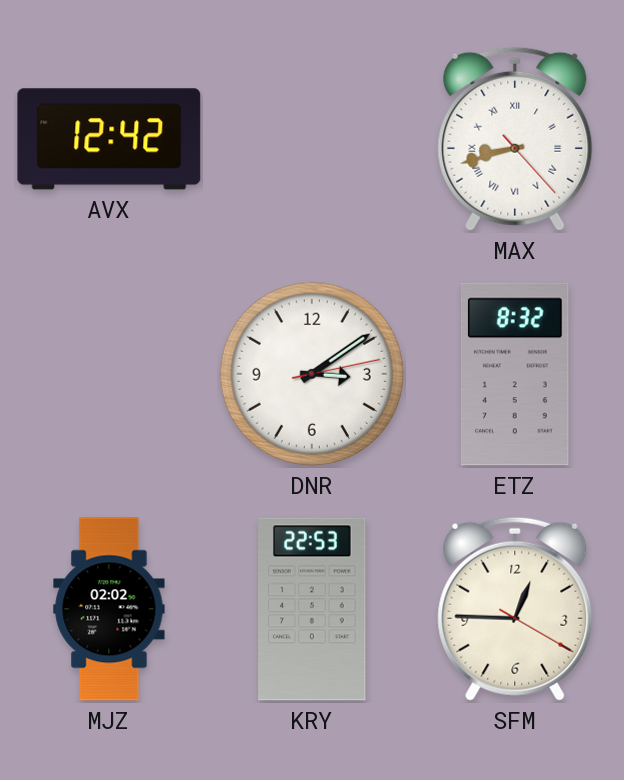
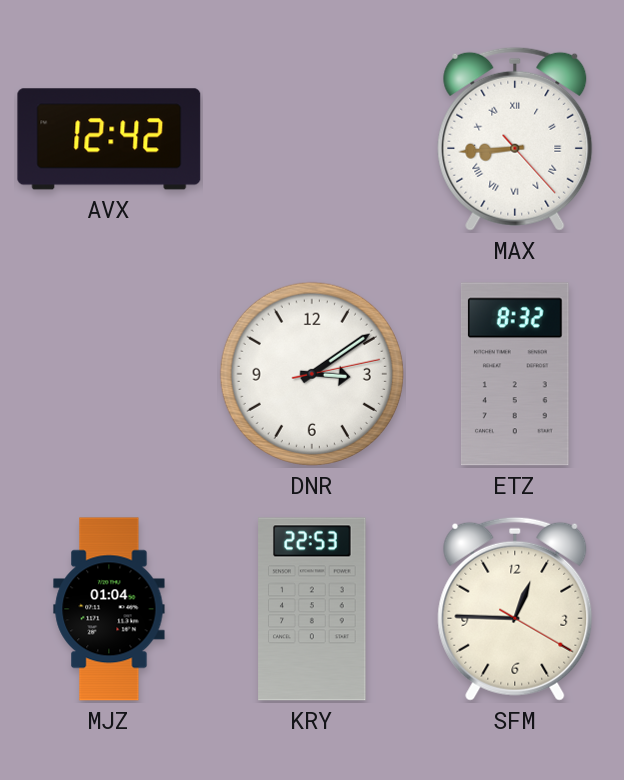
MAX: 8:42 -> 8:44
MJZ: 02:02 -> 01:04
